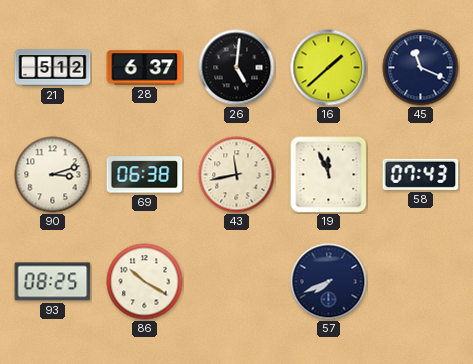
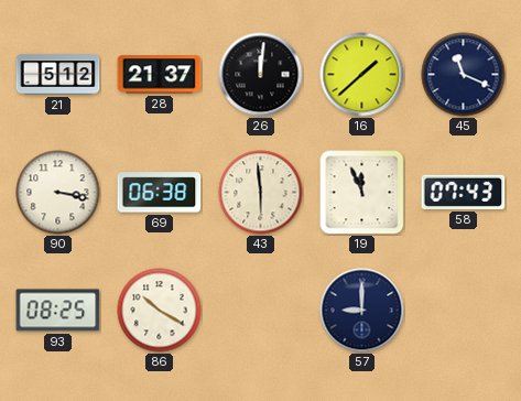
28: 6:37 -> 21:37
26: 5:01 -> 12:01
90: 3:12 -> 3:17
43: 11:43 -> 5:59
57: 7:41 -> 9:00
